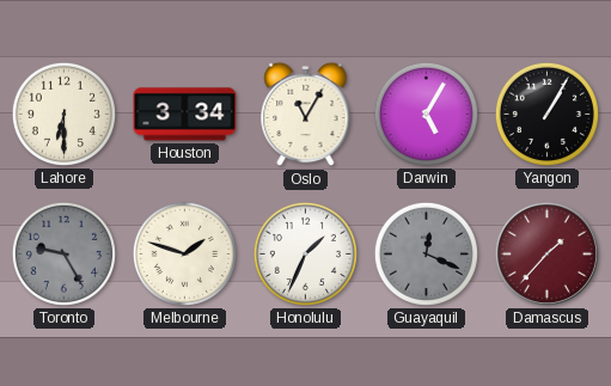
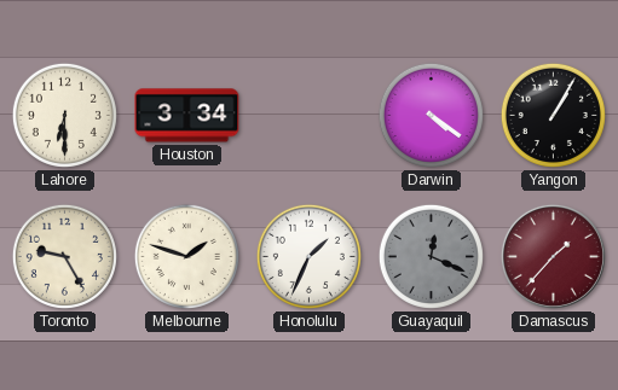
Oslo: 11:05 -> none
Darwin: 5:05 -> 4:21
Toronto dial: grey -> cream
